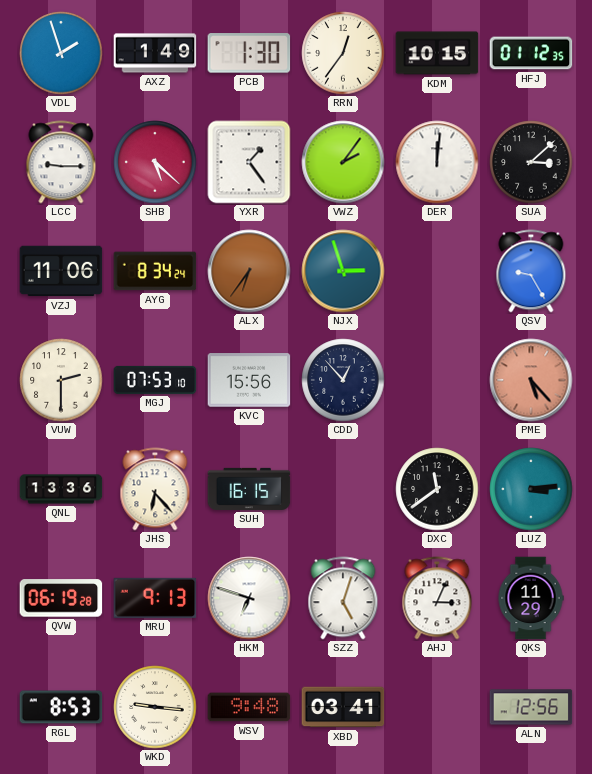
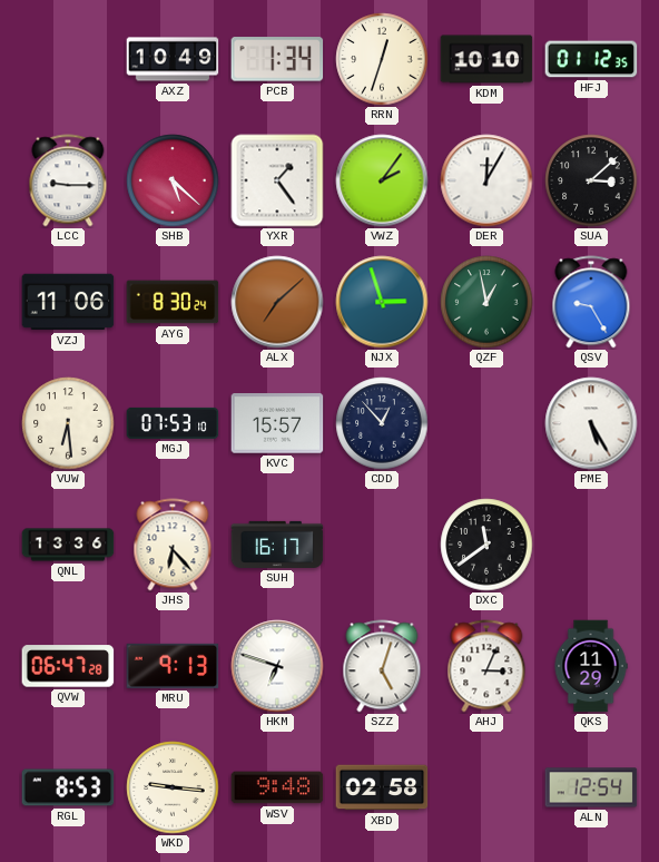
VDL: 1:57 -> none
AXZ: 1:49 -> 10:49
PCB: 1:30 -> 1:34
RRN: 12:36 -> 12:33
KDM: 10:15 -> 10:10
DER: 12:01 -> 12:05
AYG: 8:34 -> 8:30
ALX: 6:36 -> 7:08
QZF: none -> 12:58
VUW: 2:30 -> 6:29
KVC: 15:56 -> 15:57
PME: 5:23 -> 5:25
PME dial: salmon -> white
SUH: 16:15 -> 16:17
LUZ: 3:14 -> none
QVW: 06:19 -> 06:47
XBD: 03:41 -> 02:58
ALN: 12:56 -> 12:54
